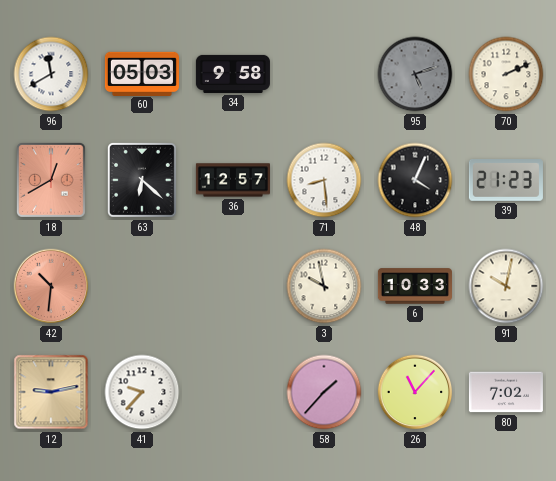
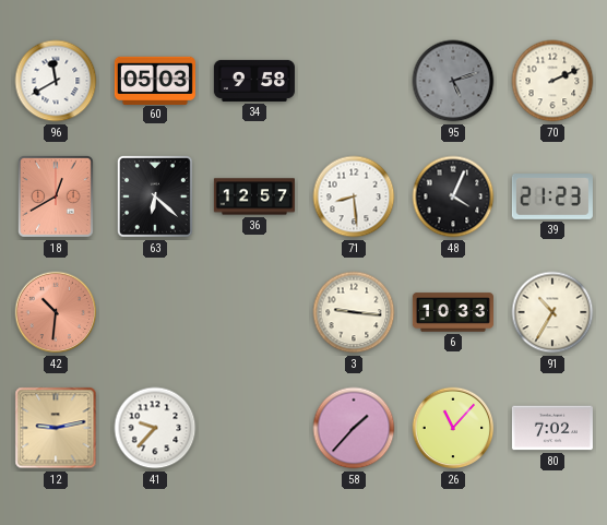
3: 9:58 -> 9:16
91: 10:02 -> 10:35
